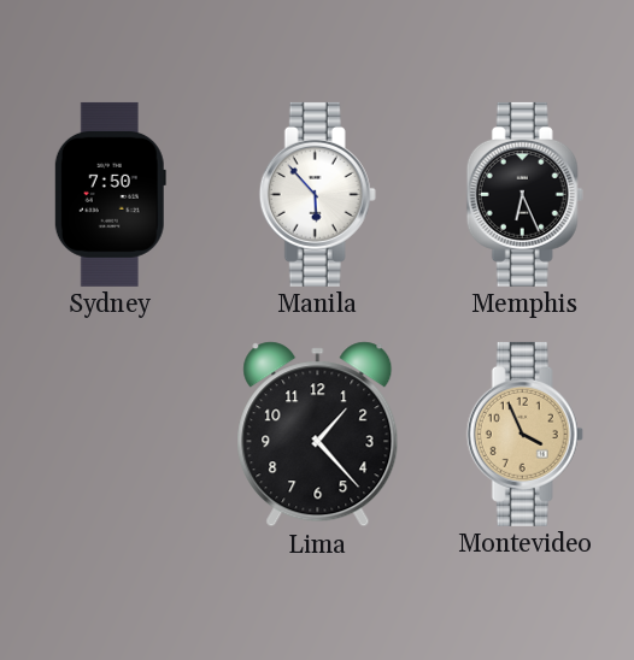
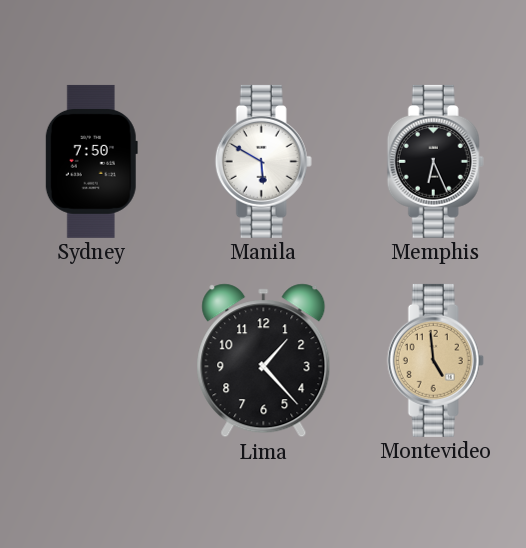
Manila: 5:53 -> 5:50
Montevideo: 3:56 -> 4:59
